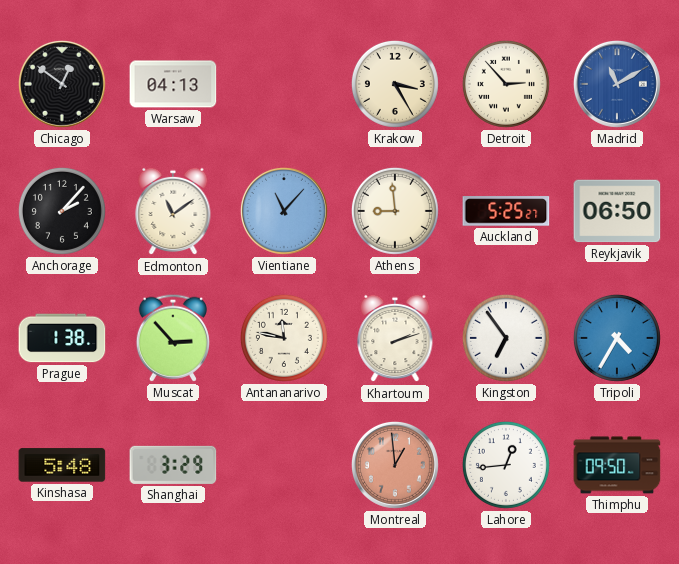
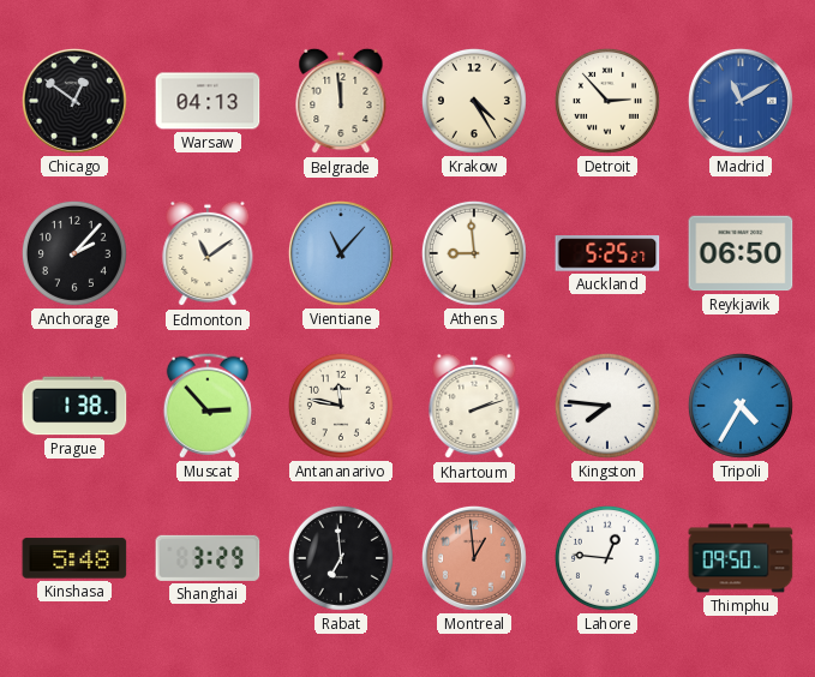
Belgrade: none -> 11:59
Krakow: 3:25 -> 4:25
Kingston: 6:54 -> 7:46
Rabat: none -> 6:59
Lahore: 12:44 -> 12:46
